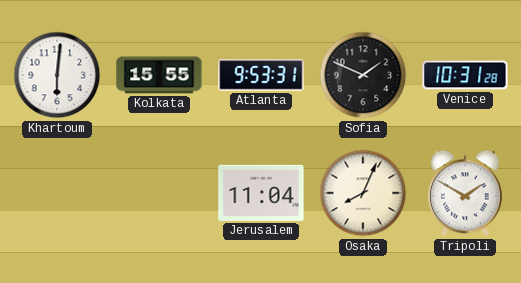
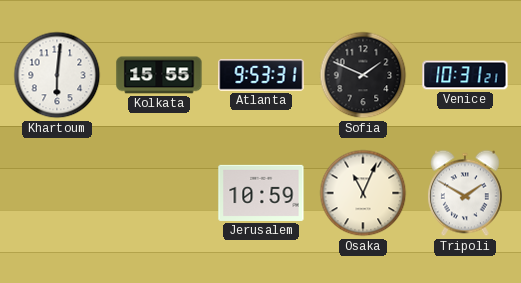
Venice: 10:31:28 -> 10:31:21
Jerusalem: 11:04 -> 10:59
Osaka: 8:04 -> 11:04
